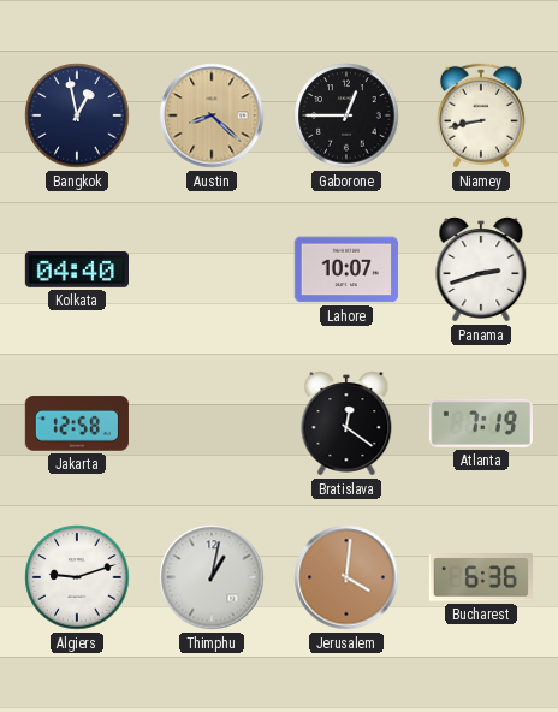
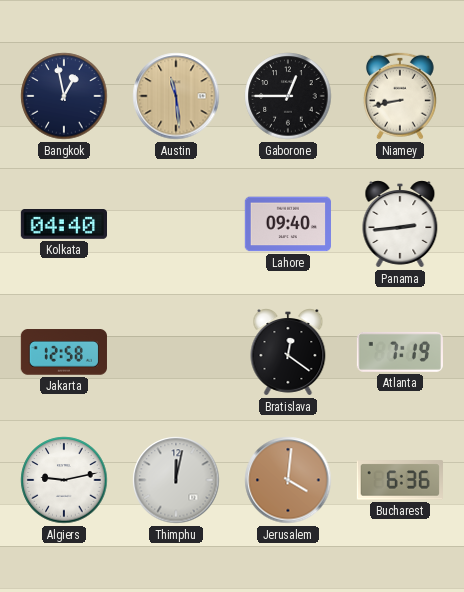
Austin: 8:22 -> 11:29
Lahore: 10:07 -> 09:40
Panama: 2:42 -> 2:44
Algiers: 9:12 -> 9:13
Thimphu: 1:02 -> 12:02
